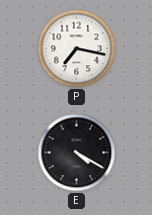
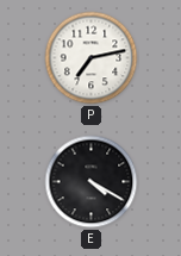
P: 7:17 -> 7:13
